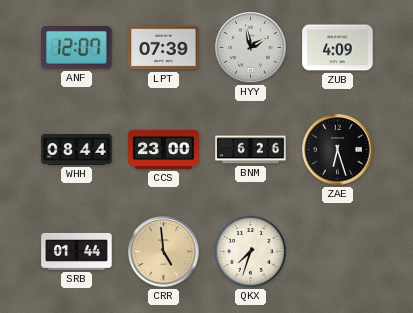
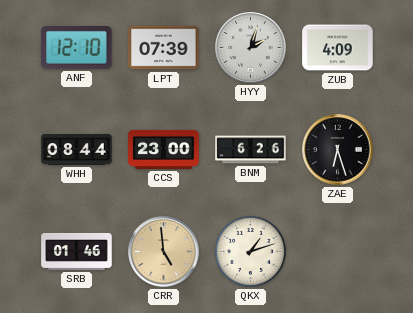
ANF: 12:07 -> 12:10
HYY: 1:58 -> 2:03
SRB: 01:44 -> 01:46
QKX: 7:33 -> 1:12
